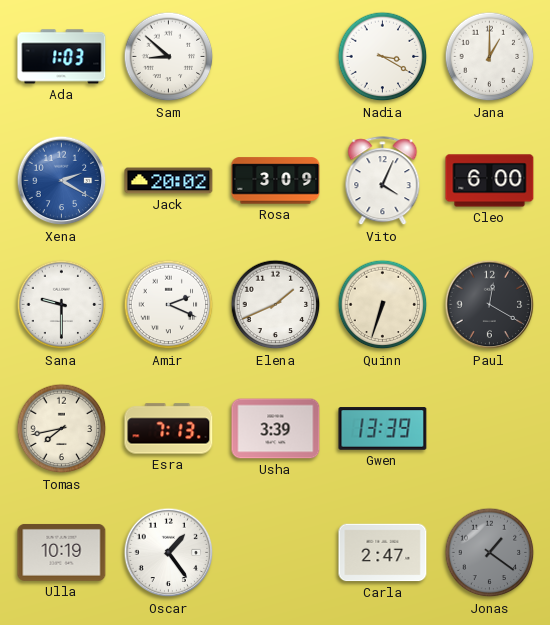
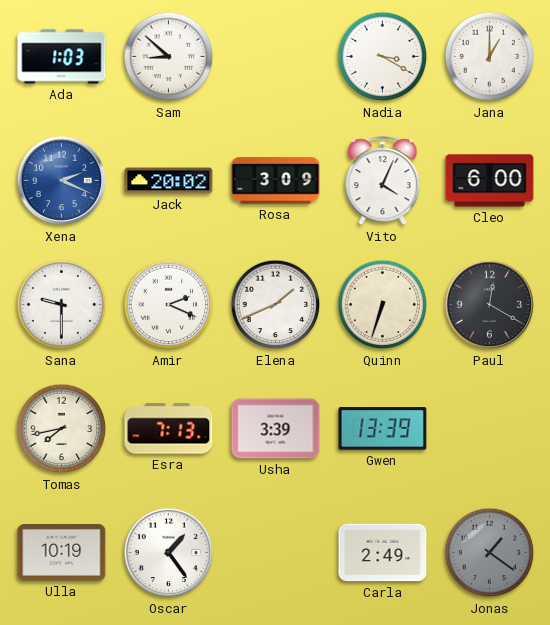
Xena: 2:20 -> 2:19
Carla: 2:47 -> 2:49
